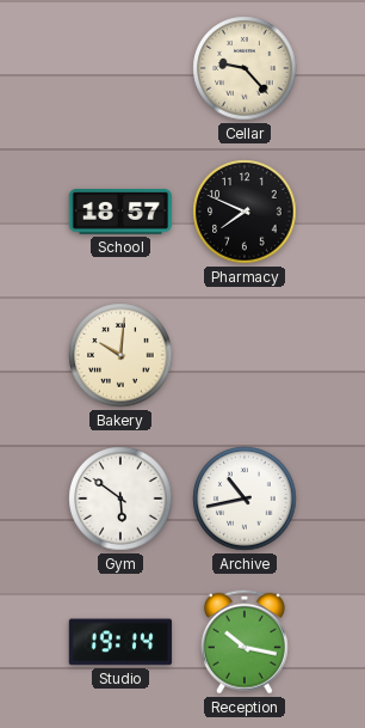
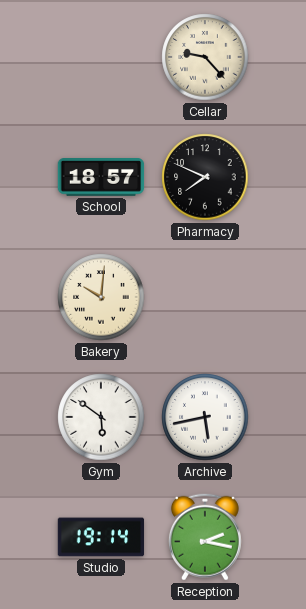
Archive: 10:43 -> 5:43
Reception: 10:17 -> 2:17
